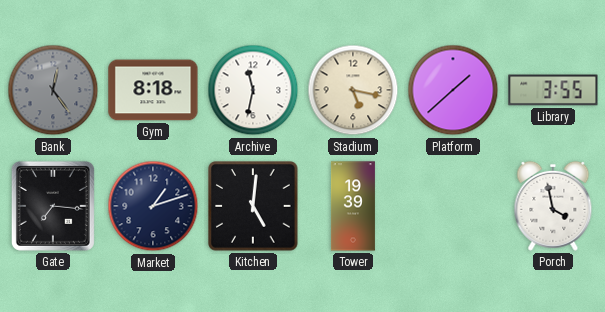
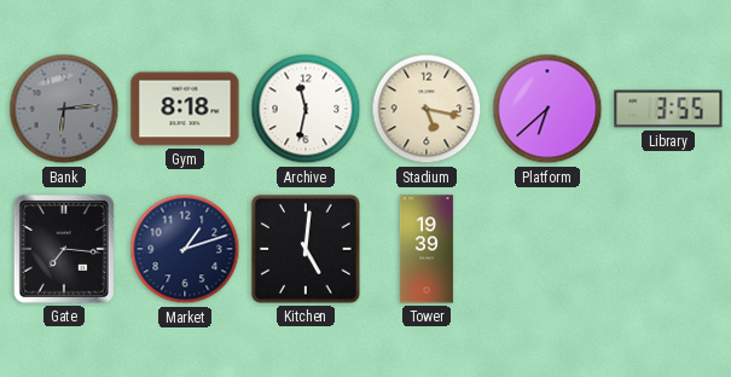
Bank: 12:24 -> 6:14
Platform: 1:38 -> 6:38
Porch: 3:58 -> none
